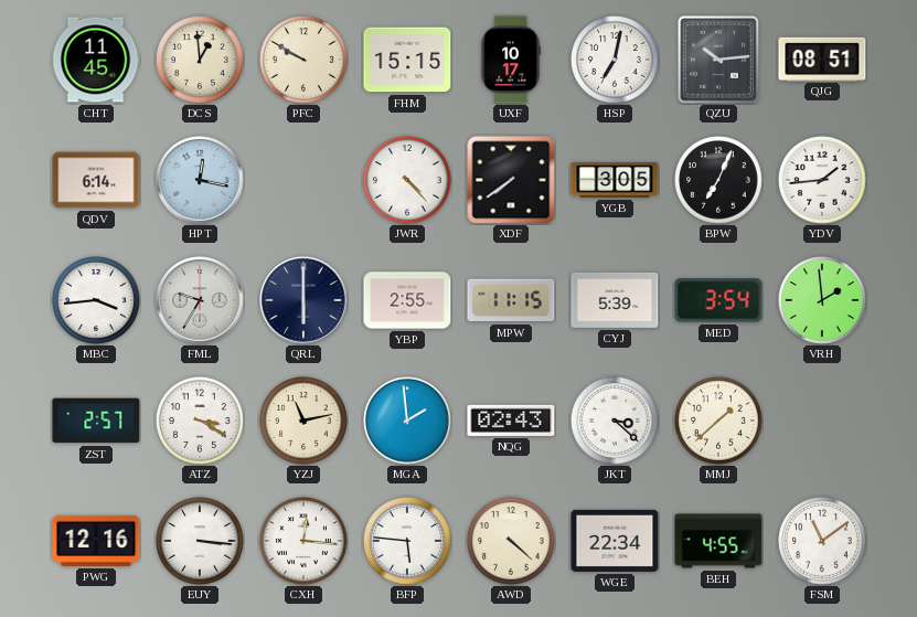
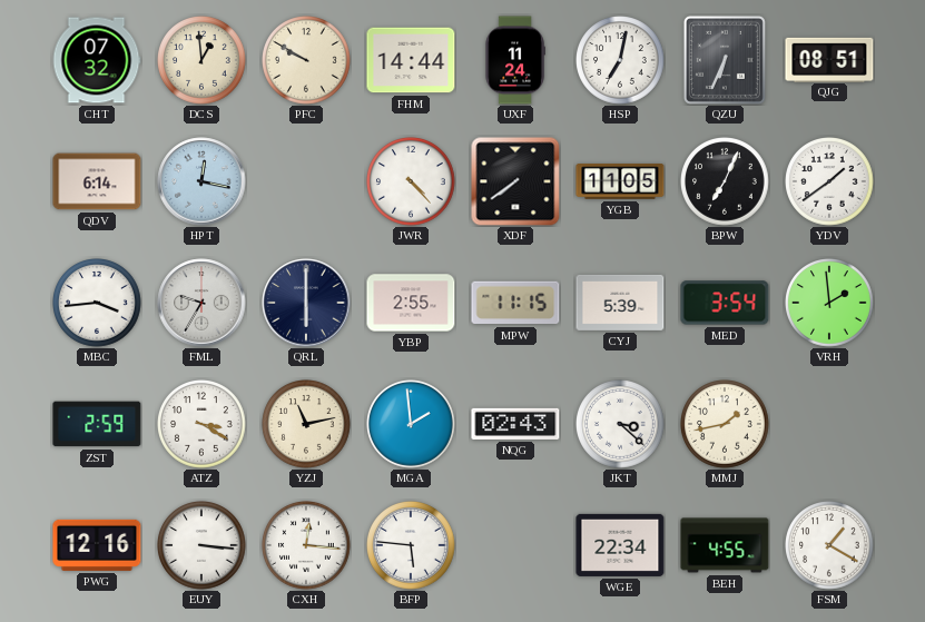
CHT: 11:45 -> 07:32
FHM: 15:15 -> 14:44
UXF: 10:17 -> 11:24
QZU: 10:14 -> 6:34
YGB: 3:05 -> 11:05
YDV: 1:44 -> 1:39
ZST: 2:57 -> 2:59
MMJ: 1:38 -> 1:43
AWD: 4:22 -> none
FSM: 11:09 -> 1:20
